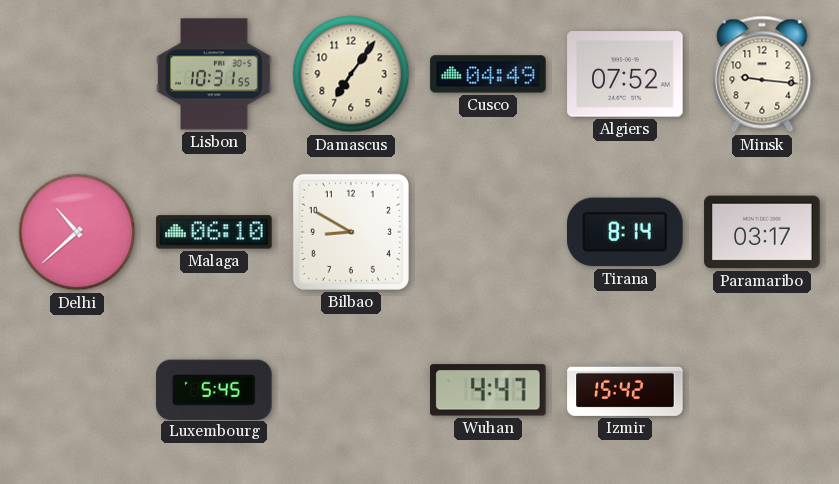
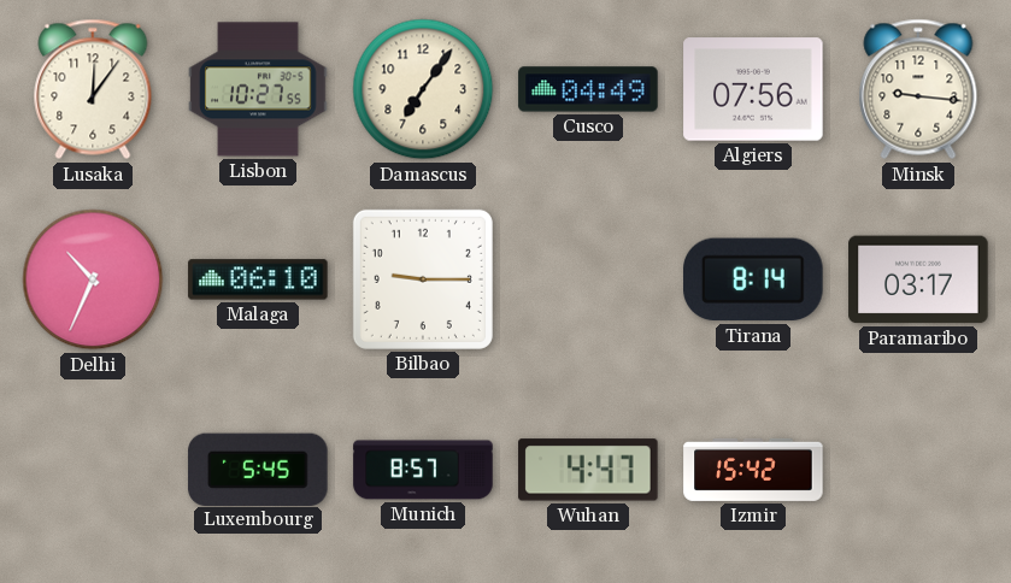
Lusaka: none -> 12:06
Lisbon: 10:31 -> 10:27
Algiers: 07:52 -> 07:56
Delhi: 10:38 -> 10:34
Bilbao: 8:50 -> 9:15
Munich: none -> 8:57
